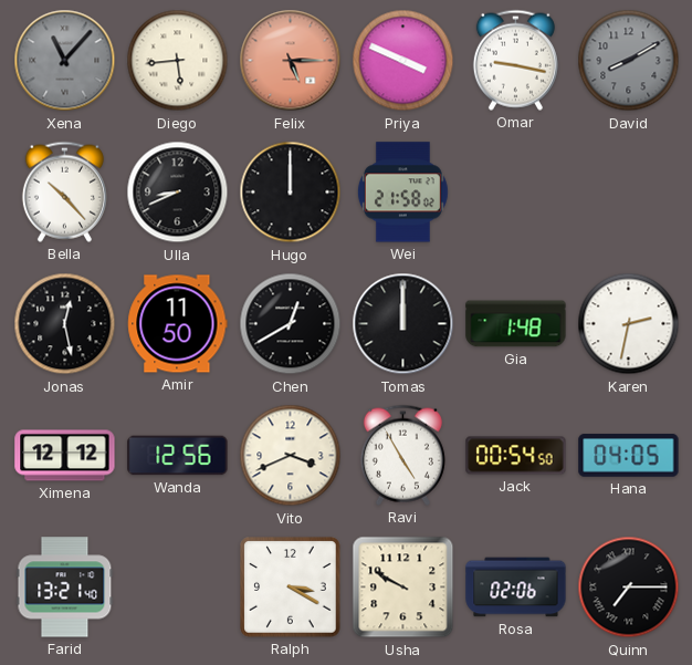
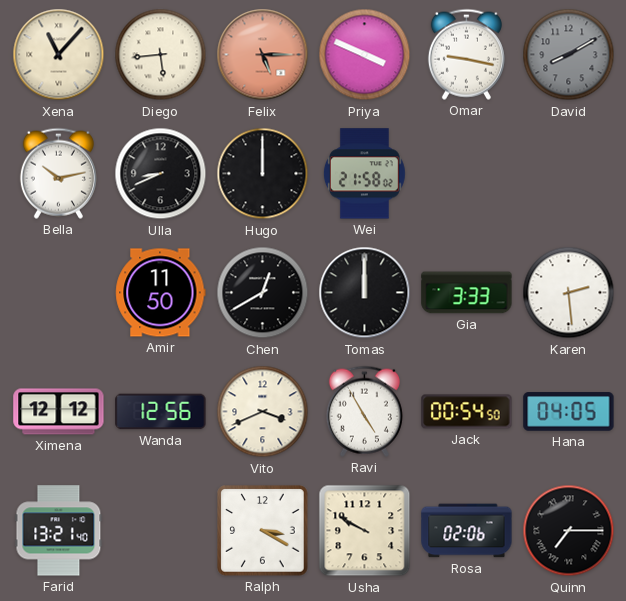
Xena dial: grey -> cream
Bella: 10:23 -> 10:13
Jonas: 12:28 -> none
Gia: 1:48 -> 3:33
Karen: 2:32 -> 2:29
